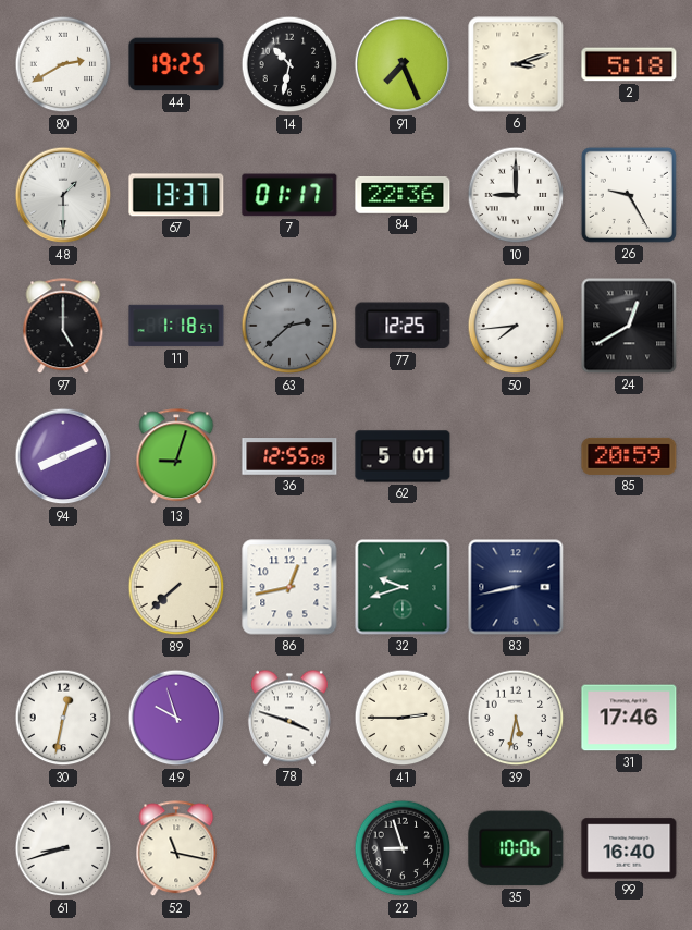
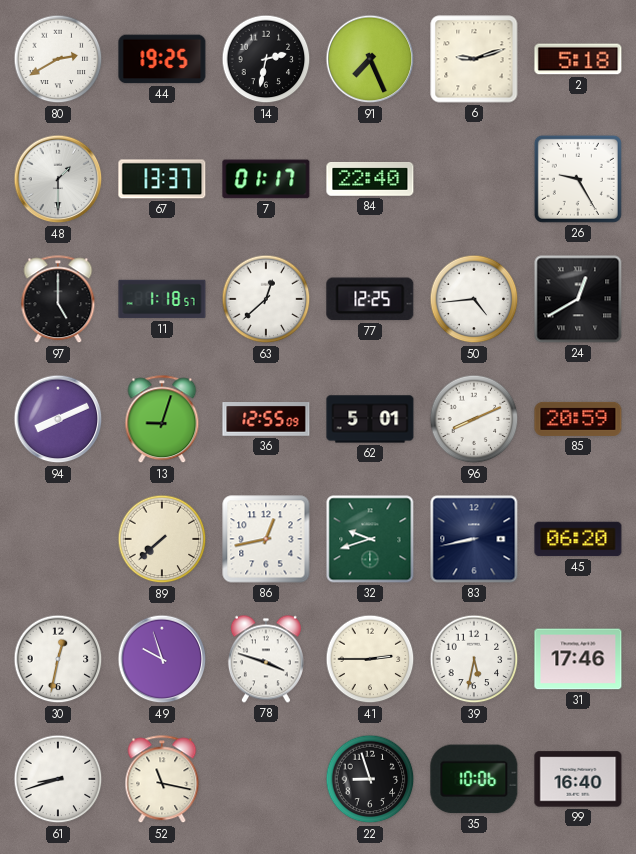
14: 10:32 -> 2:32
6: 3:12 -> 9:12
84: 22:36 -> 22:40
10: 9:00 -> none
63: 2:38 -> 12:38
63 dial: grey -> white
50: 7:44 -> 4:44
96: none -> 8:11
45: none -> 06:20
